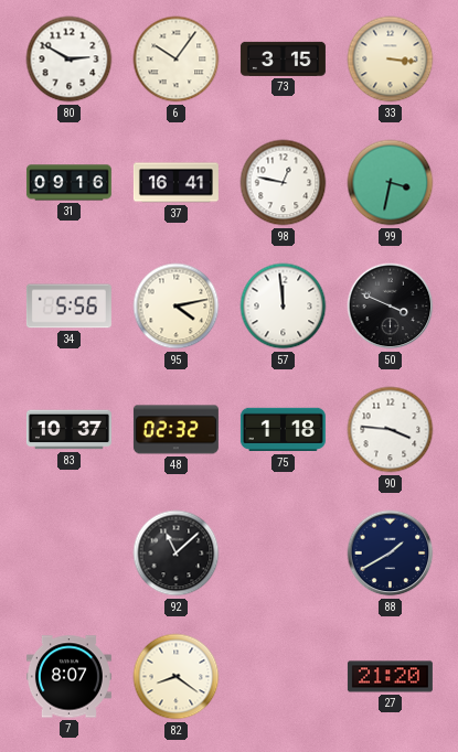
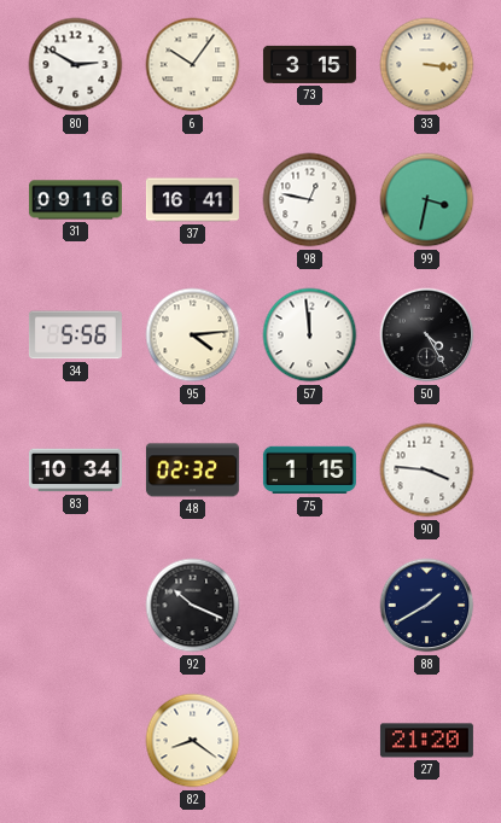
95: 4:13 -> 4:14
50: 3:49 -> 4:25
83: 10:37 -> 10:34
75: 1:18 -> 1:15
92: 11:08 -> 10:19
7: 8:07 -> none
